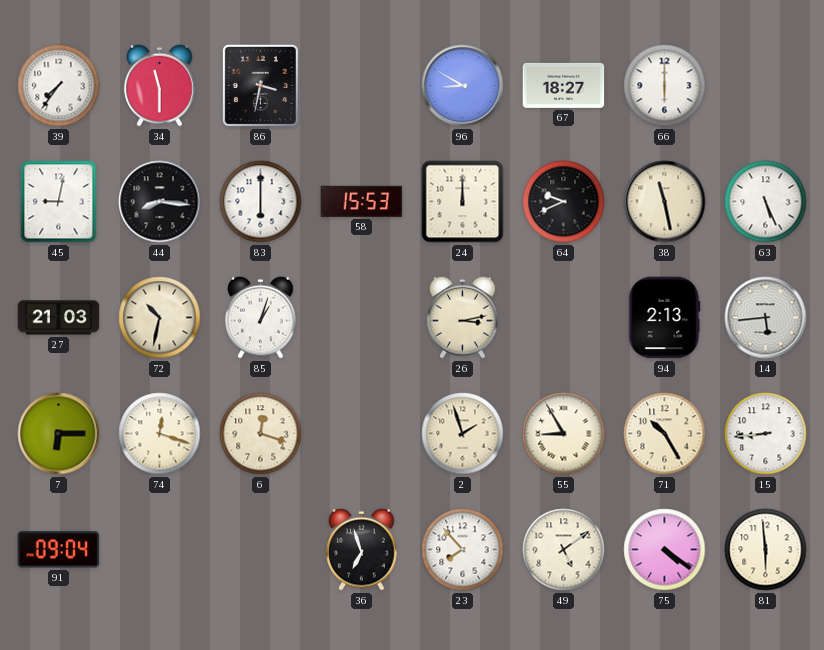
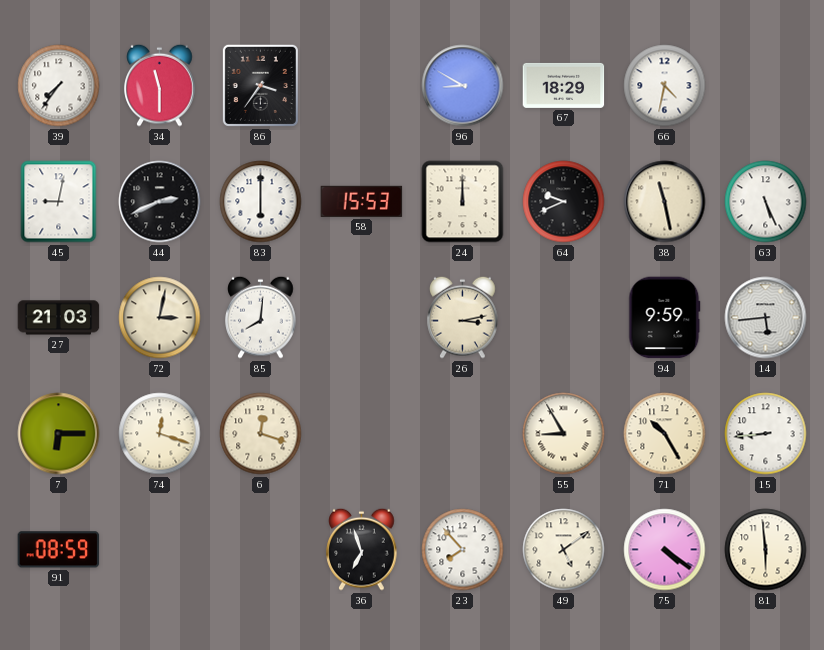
86: 3:32 -> 3:36
67: 18:27 -> 18:29
66: 6:00 -> 4:32
44: 8:16 -> 2:41
72: 10:32 -> 3:02
85: 1:03 -> 8:01
94: 2:13 -> 9:59
2: 1:57 -> none
91: 09:04 -> 08:59
